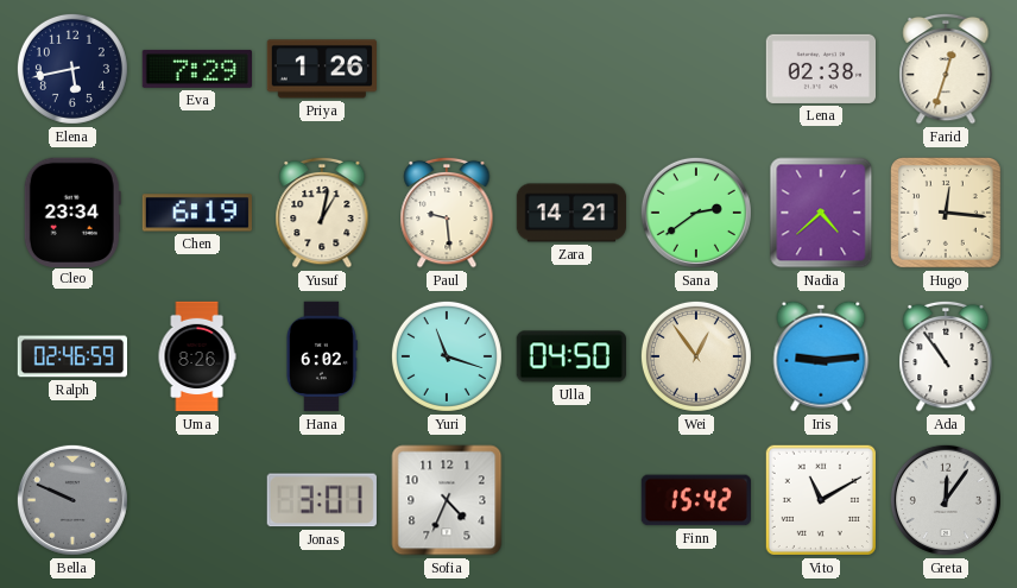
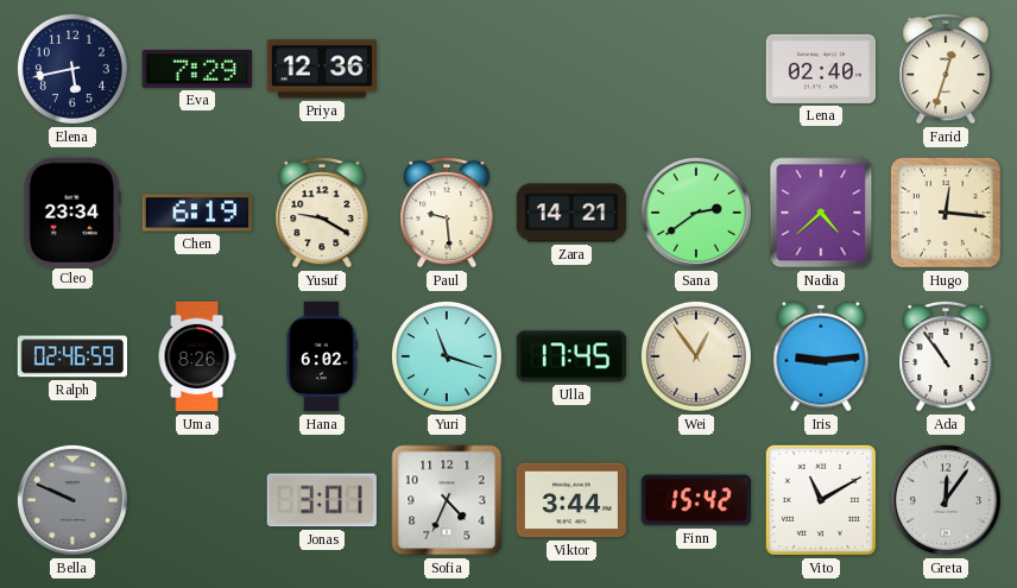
Priya: 1:26 -> 12:36
Lena: 02:38 -> 02:40
Yusuf: 1:02 -> 9:20
Ulla: 04:50 -> 17:45
Viktor: none -> 3:44
